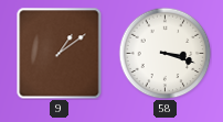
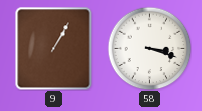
9: 1:09 -> 1:05
